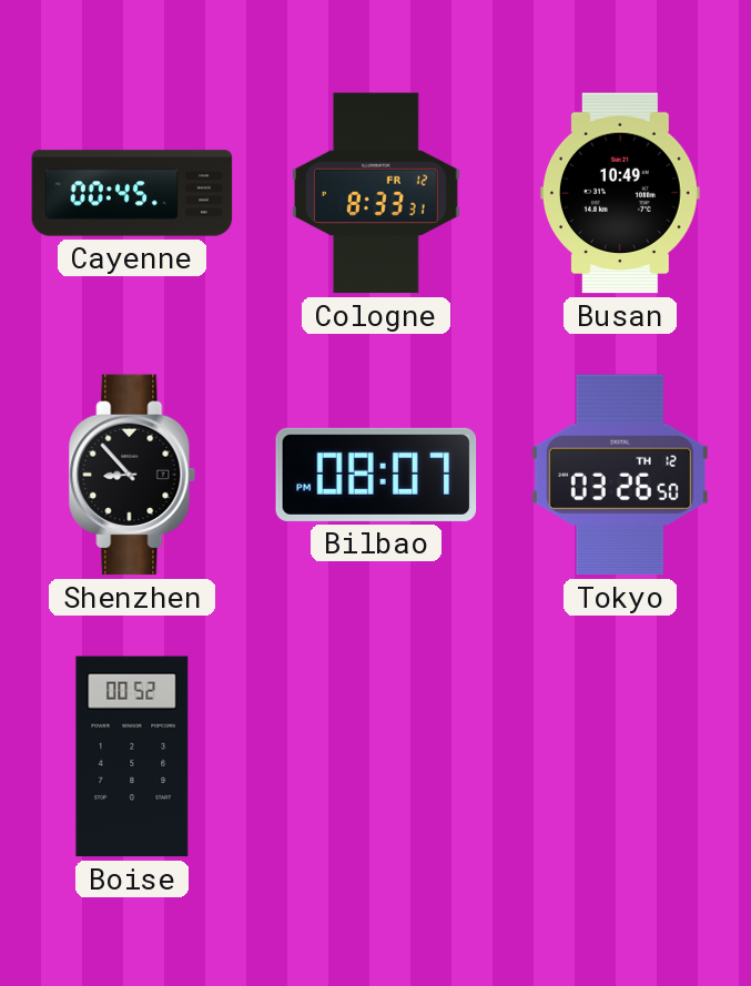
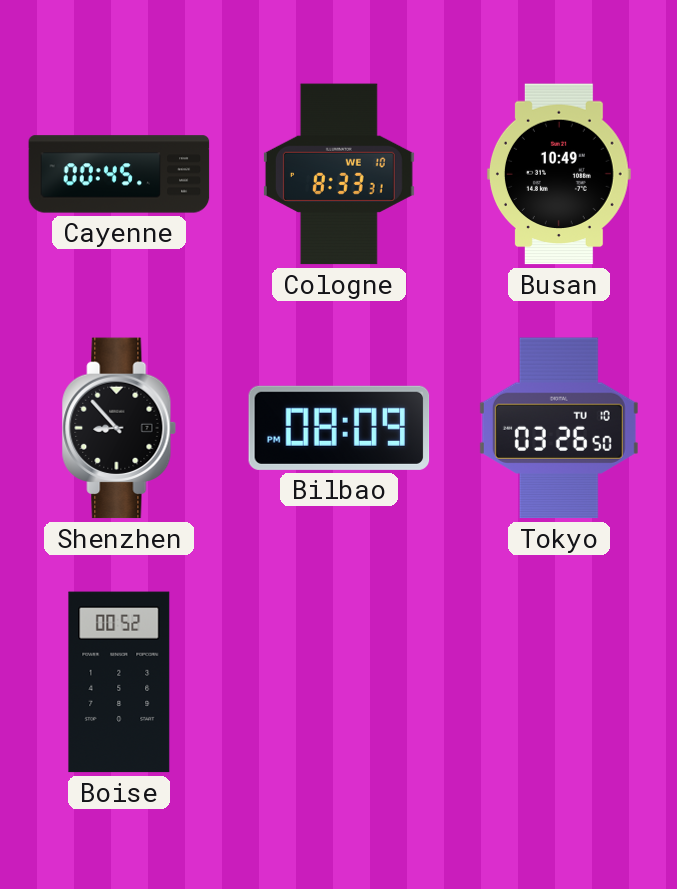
Cologne date: FR 12 -> WE 10
Bilbao: 08:07 -> 08:09
Tokyo date: TH 12 -> TU 10
